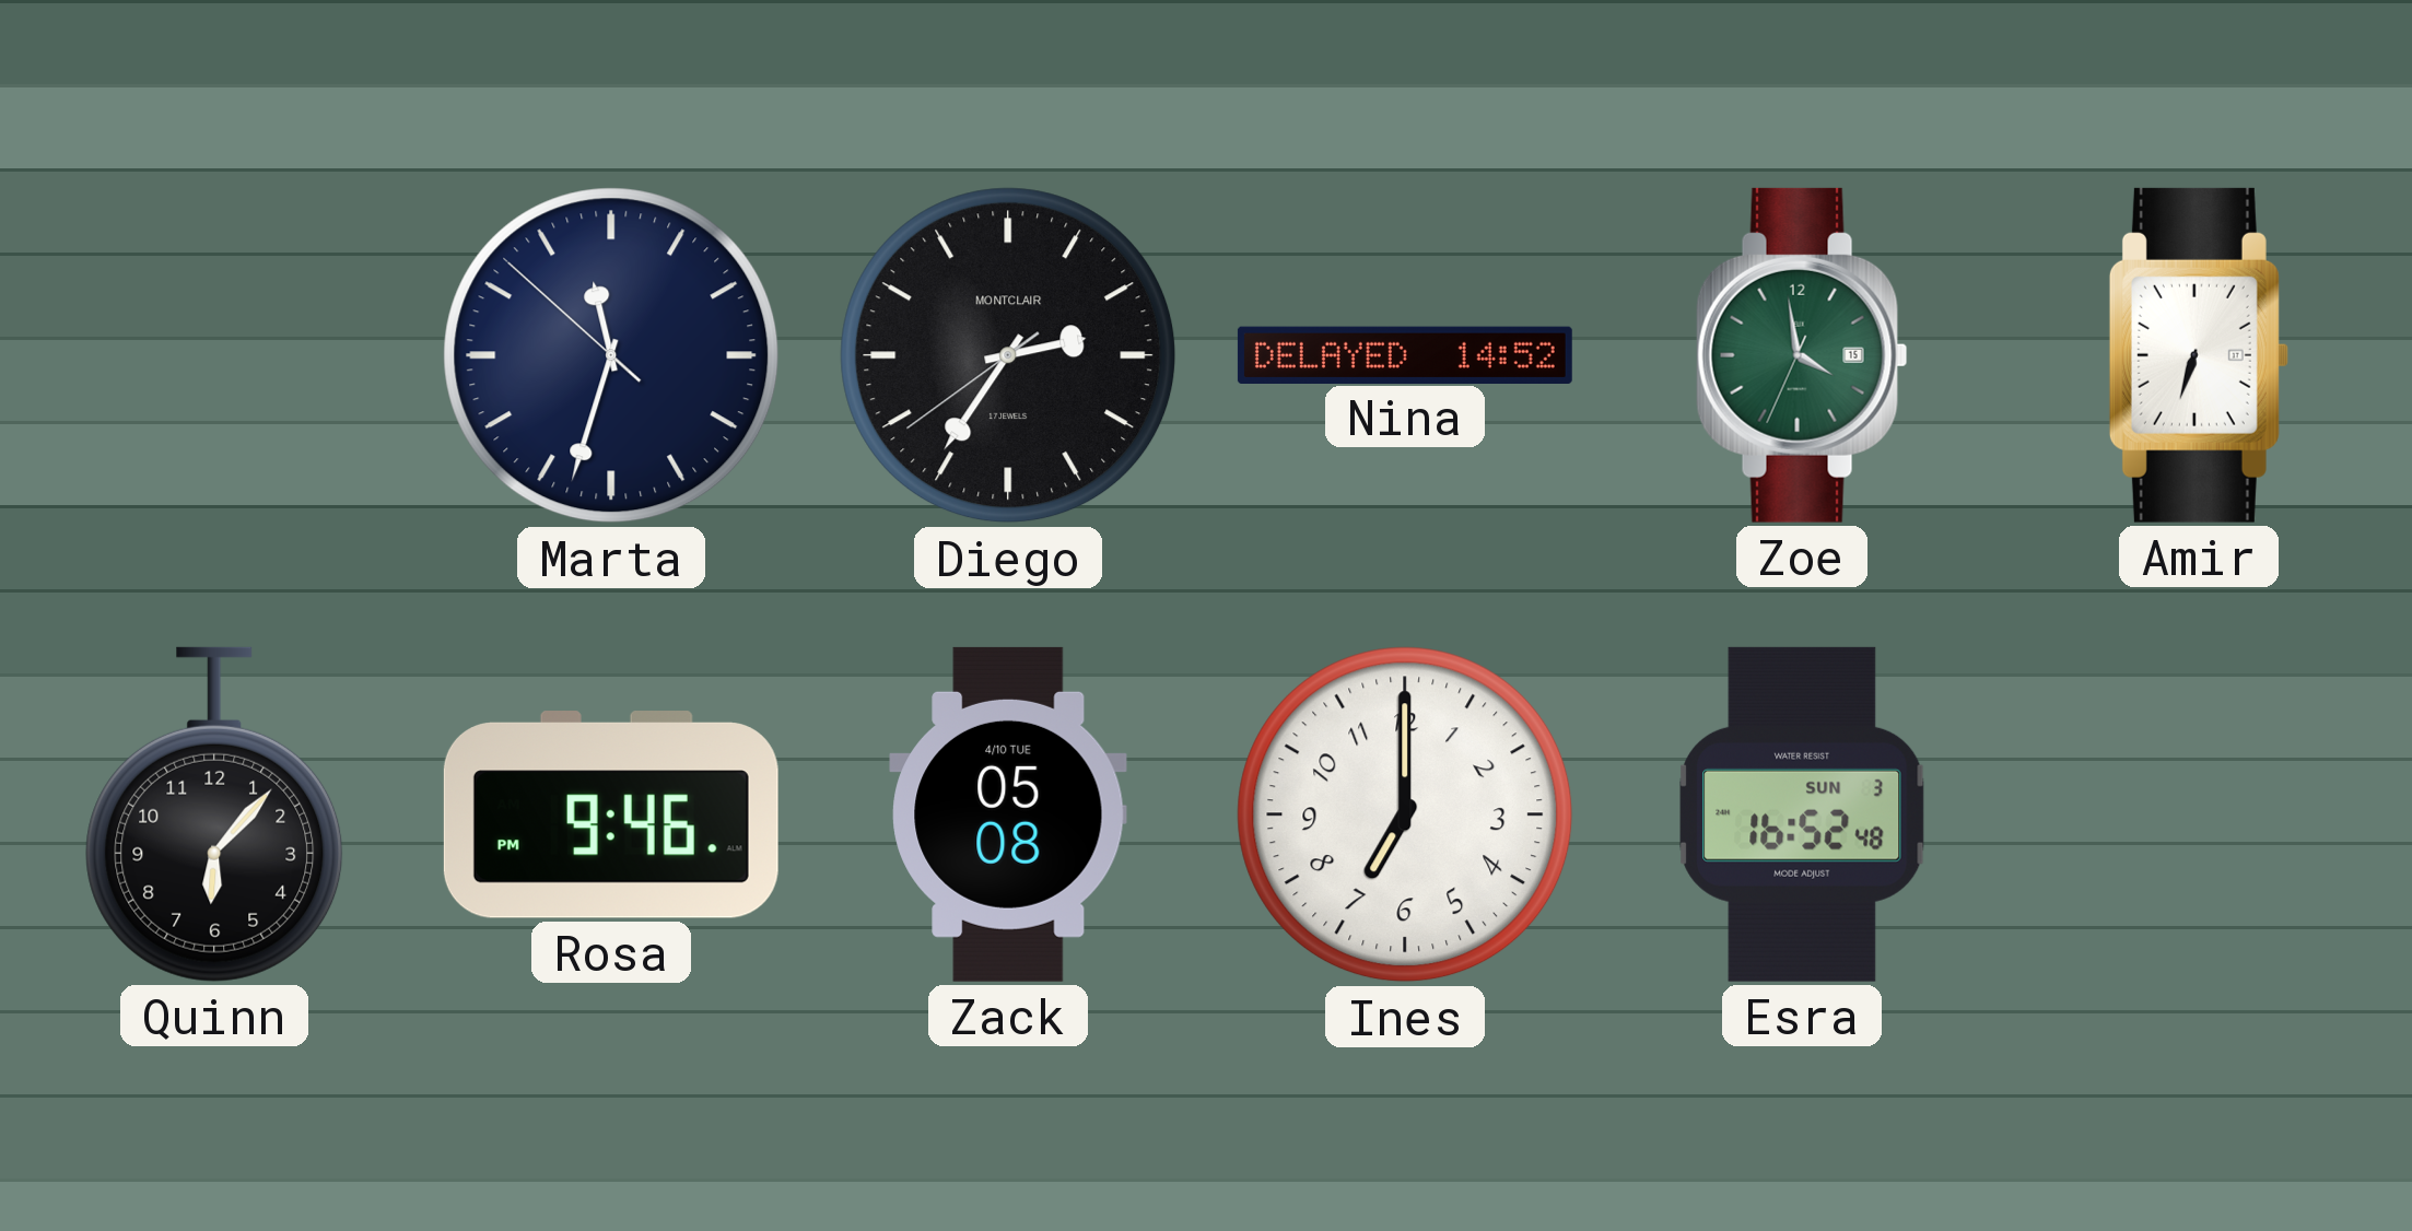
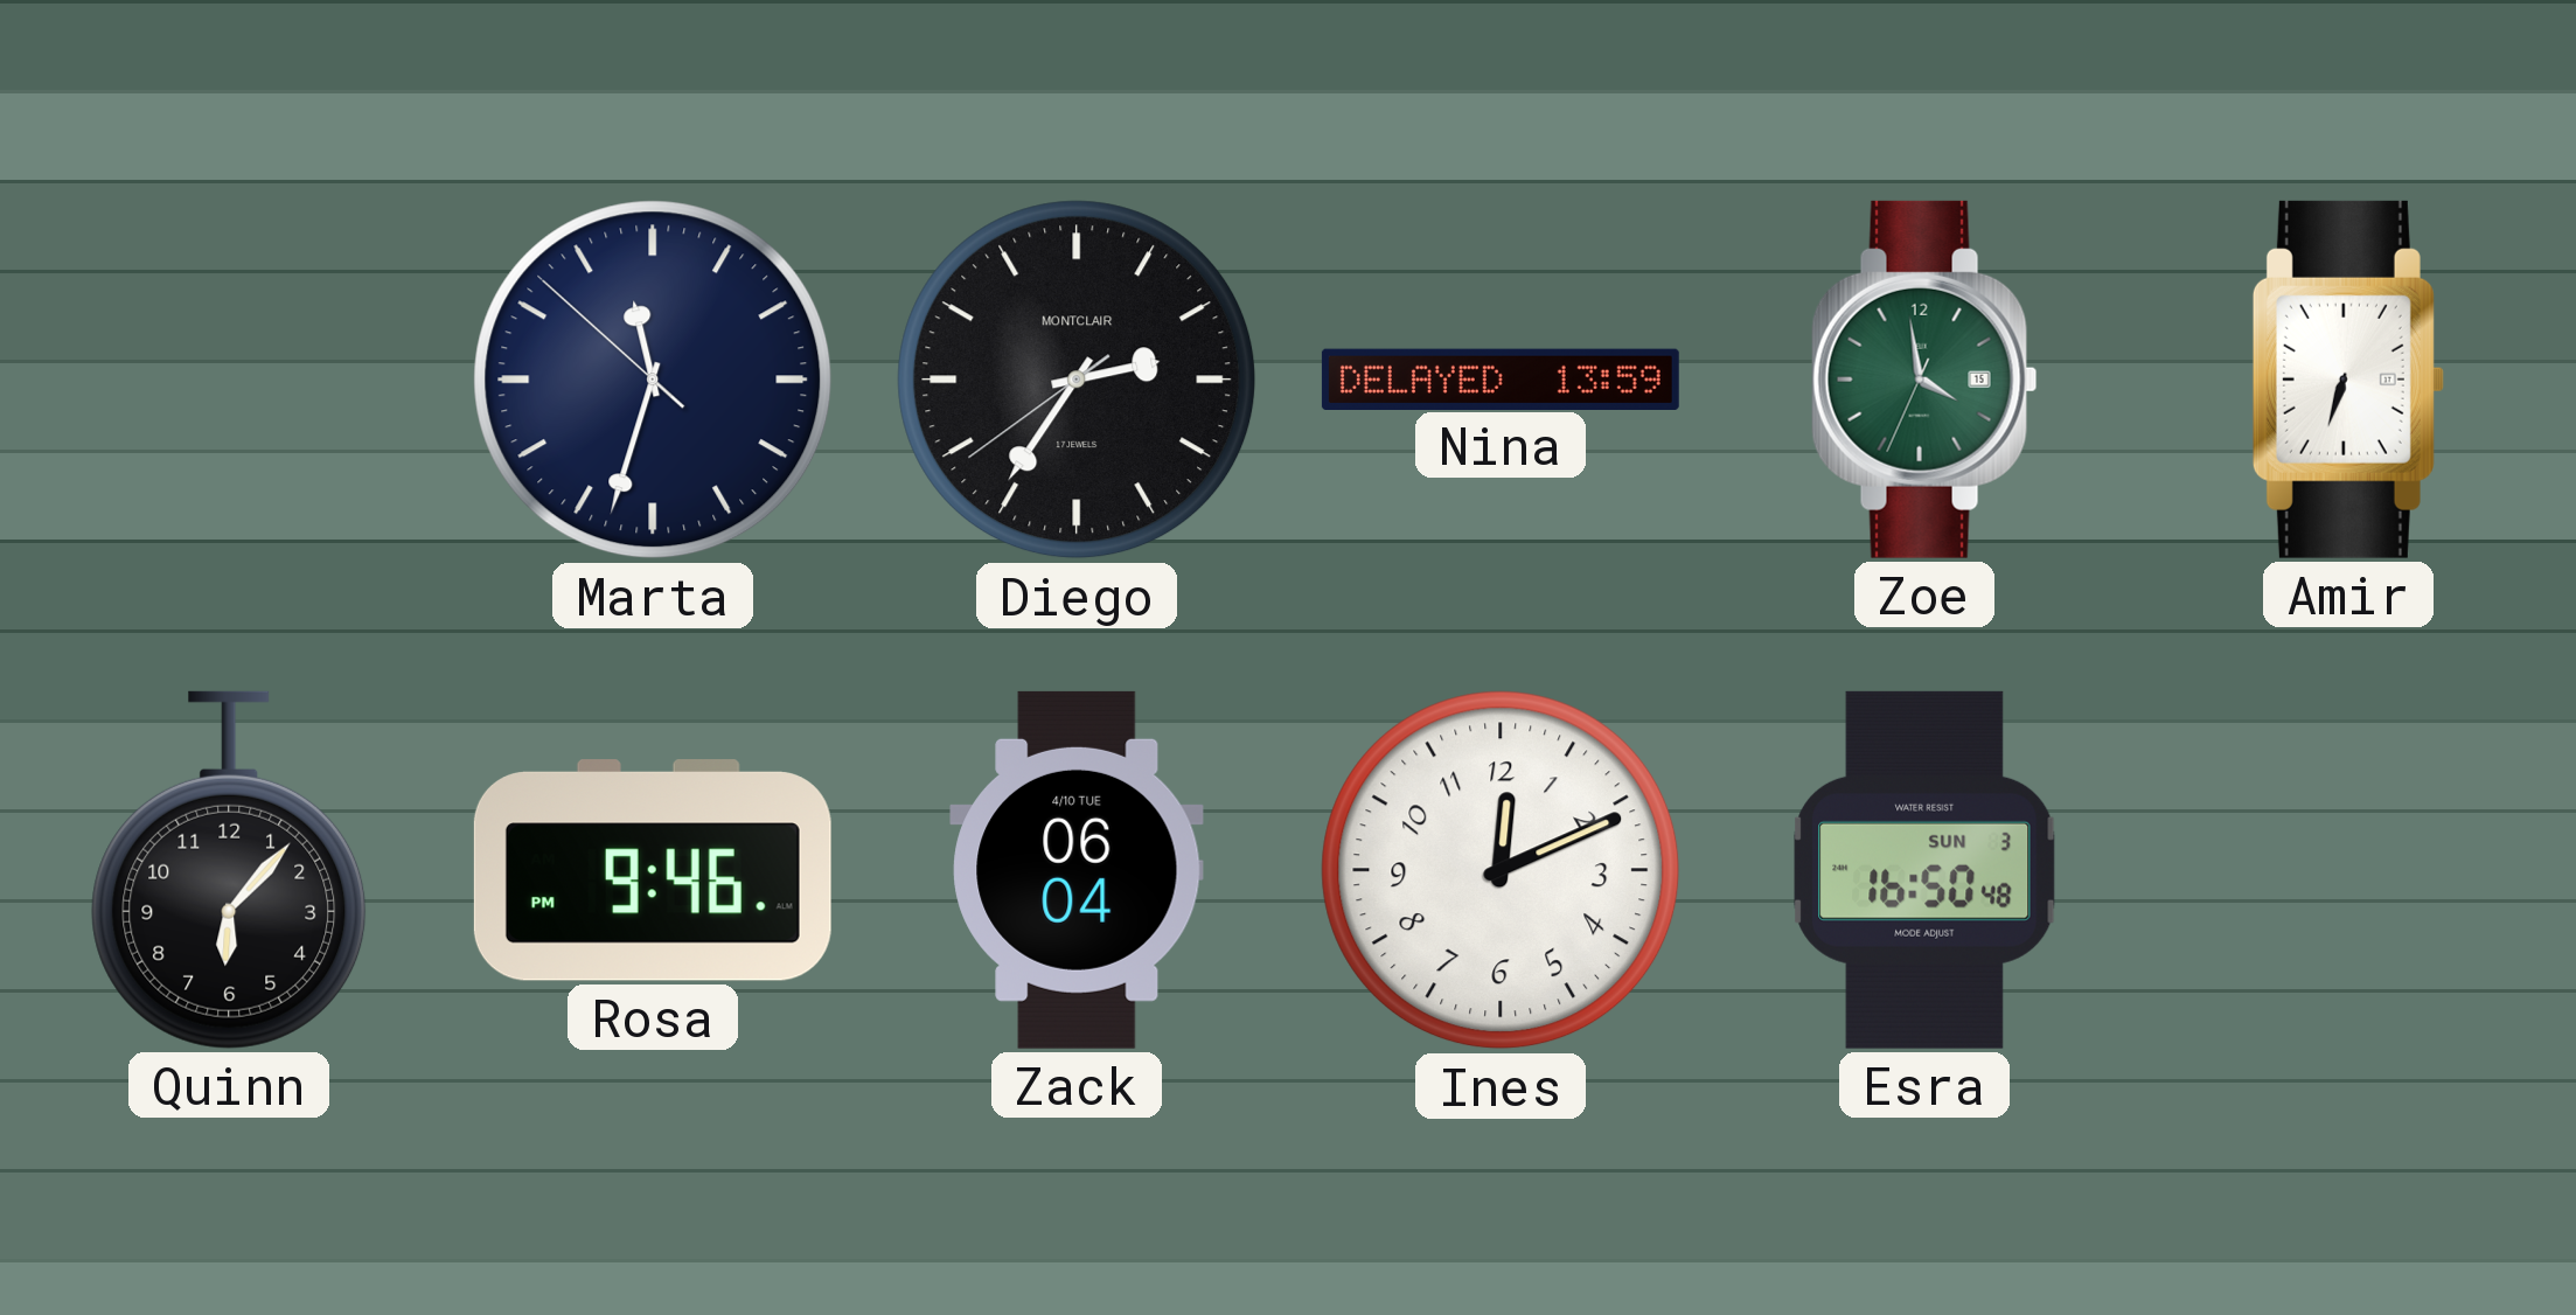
Nina: 14:52 -> 13:59
Zack: 05:08 -> 06:04
Ines: 7:00 -> 12:11
Esra: 16:52 -> 16:50
